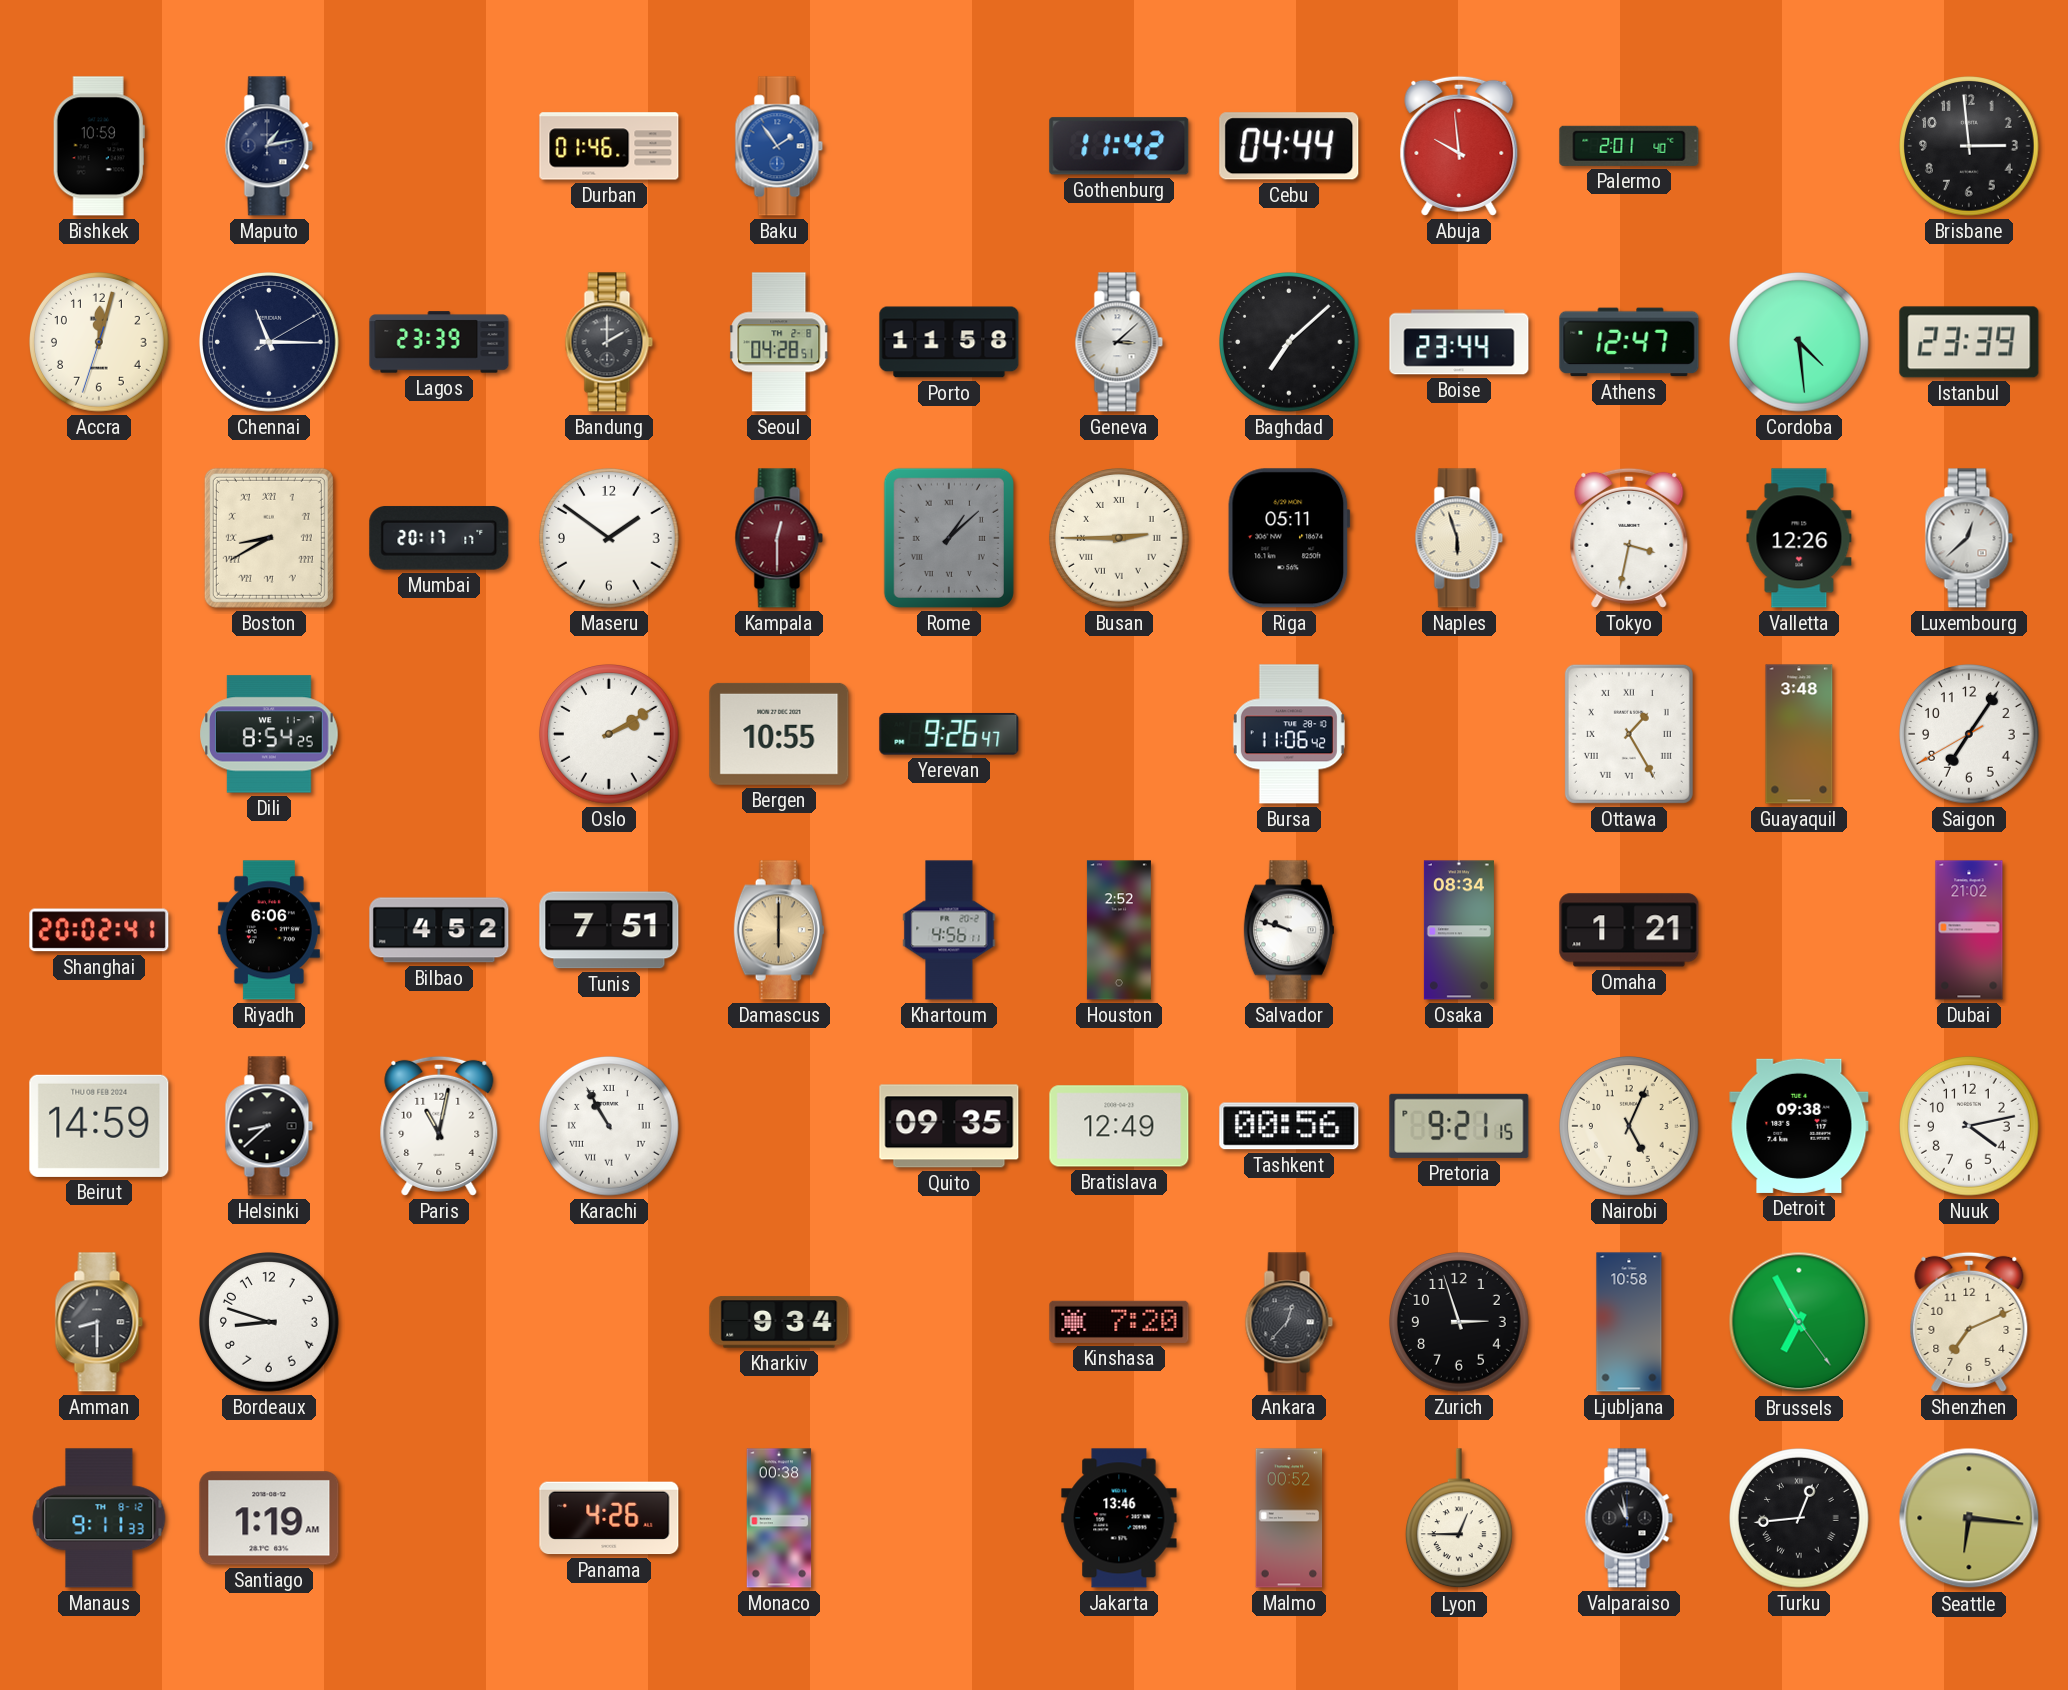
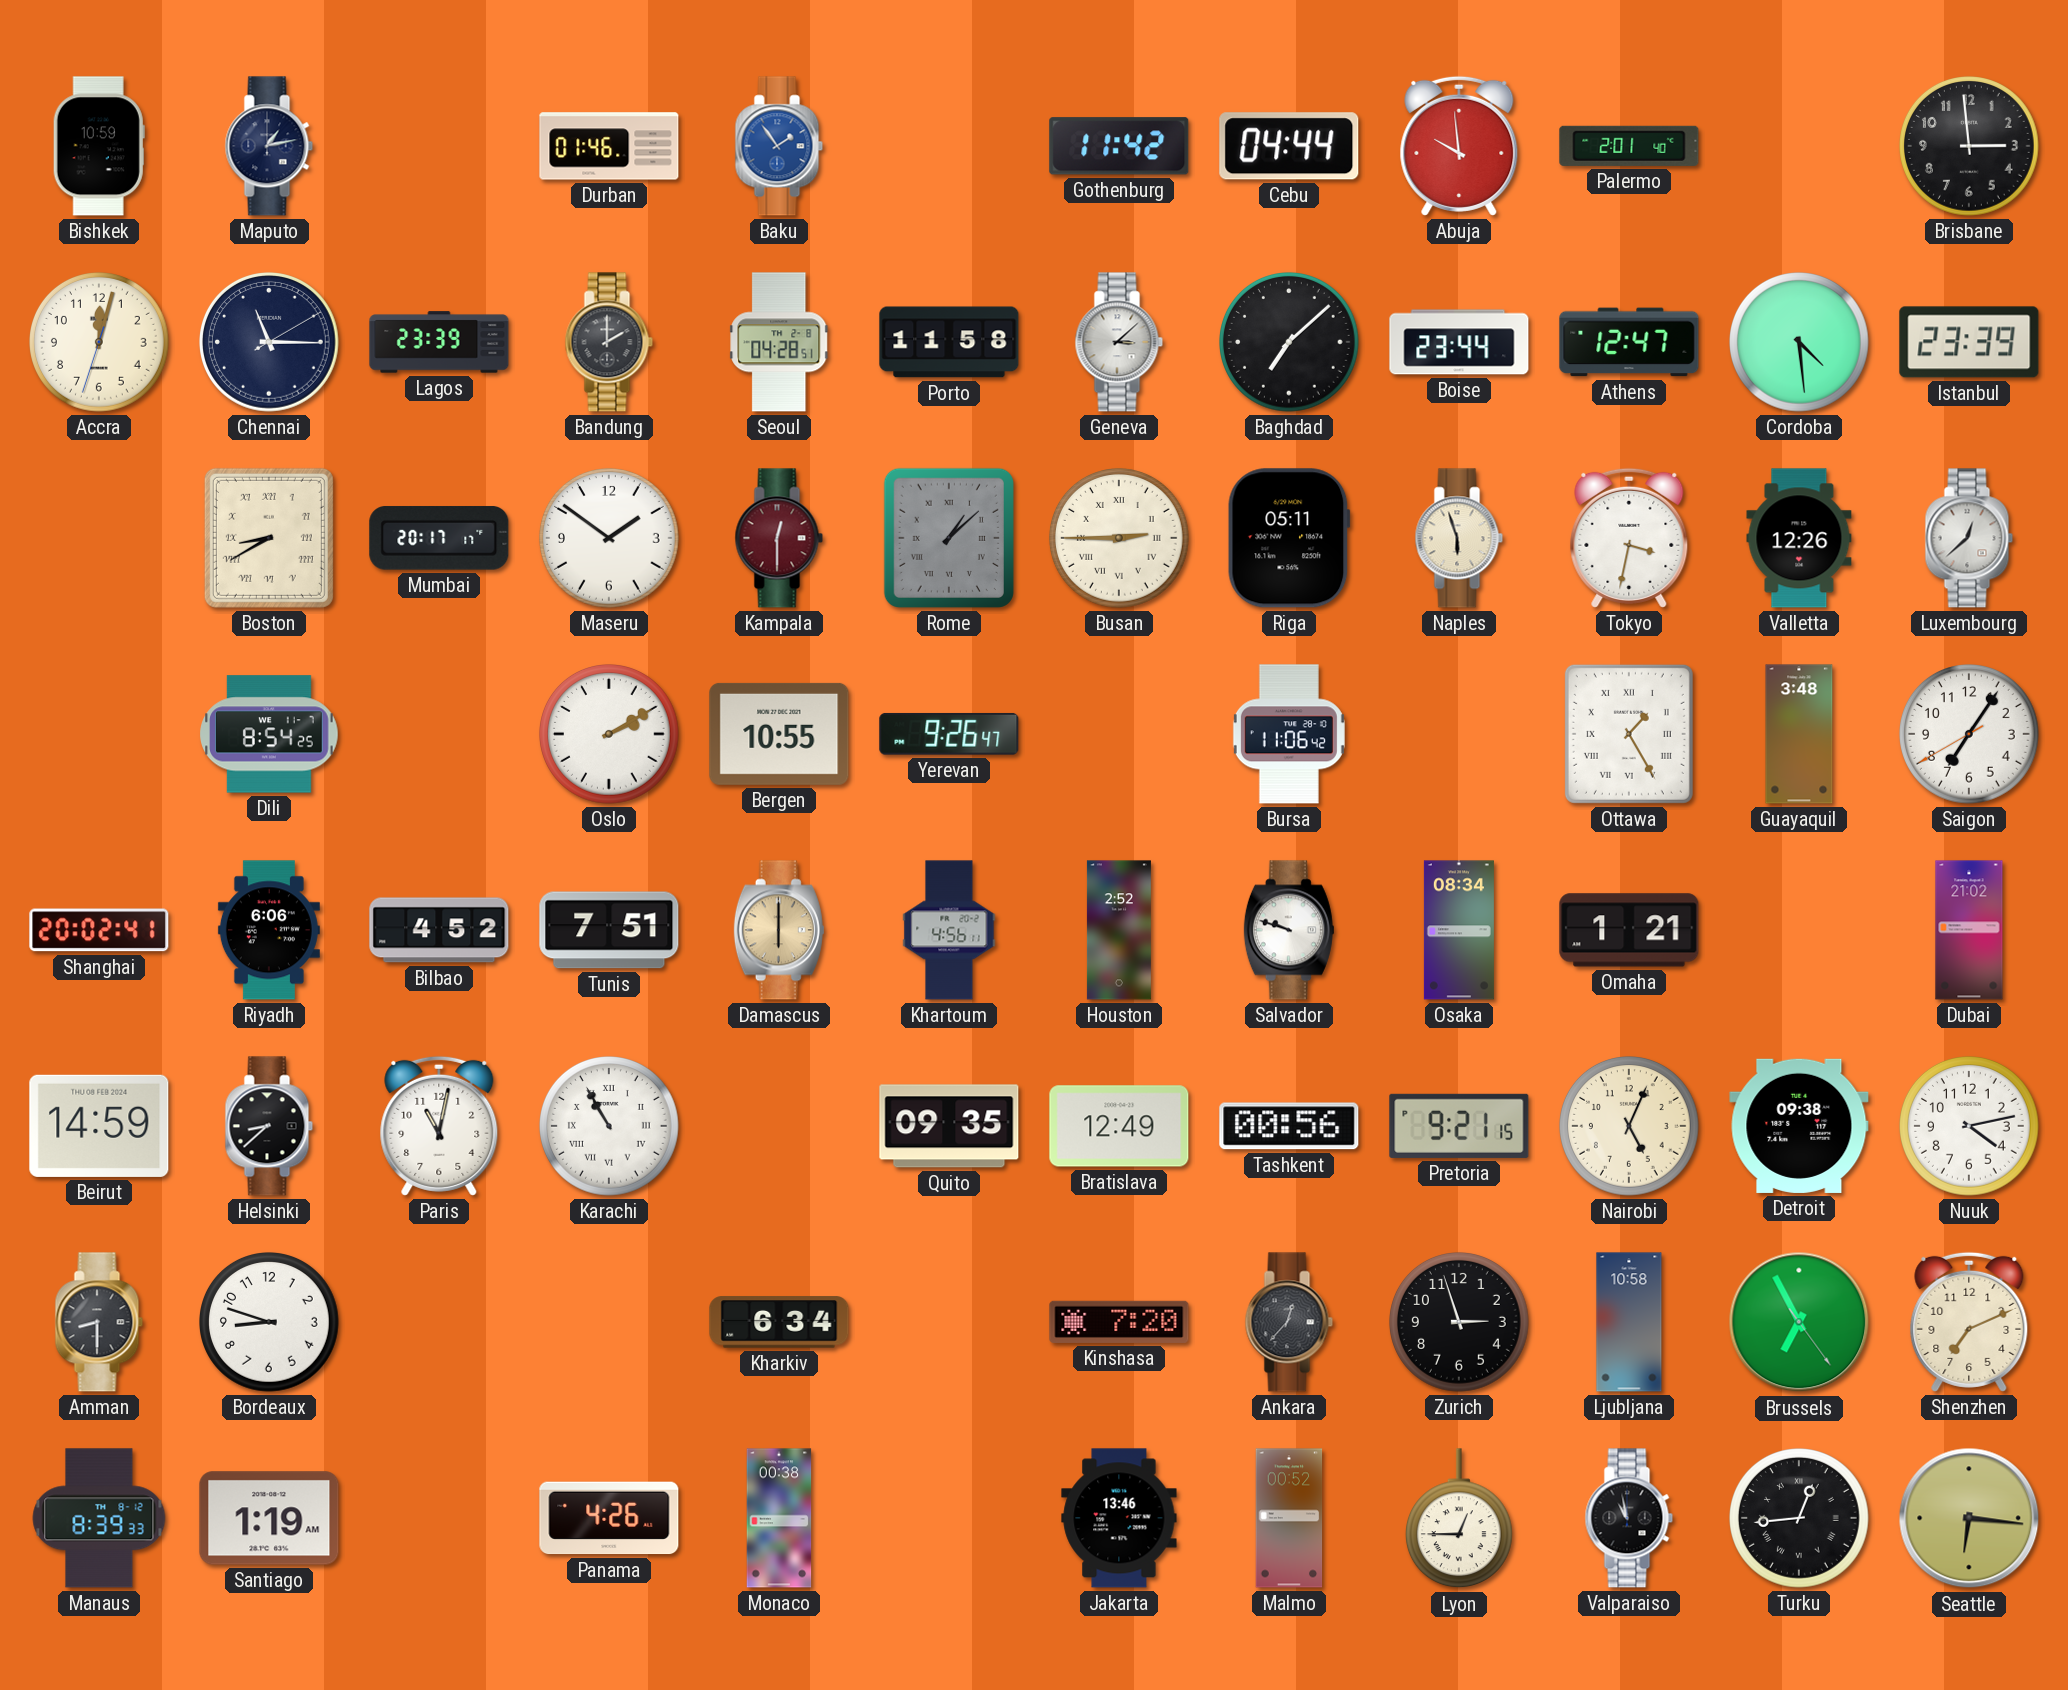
Kharkiv: 9:34 -> 6:34
Manaus: 9:11 -> 8:39
